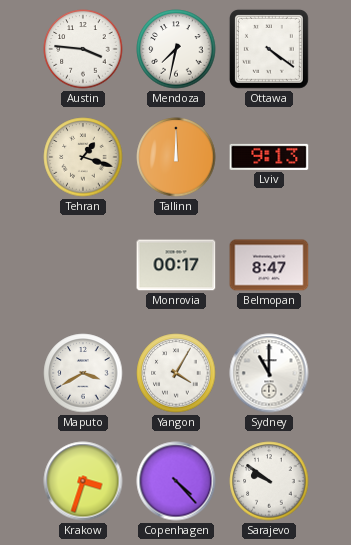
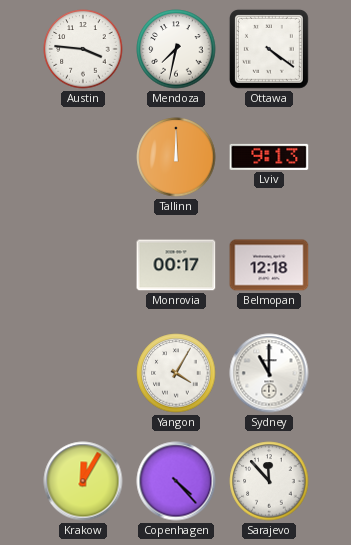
Tehran: 1:18 -> none
Belmopan: 8:47 -> 12:18
Maputo: 3:40 -> none
Krakow: 3:33 -> 12:05
Sarajevo: 9:51 -> 11:53
